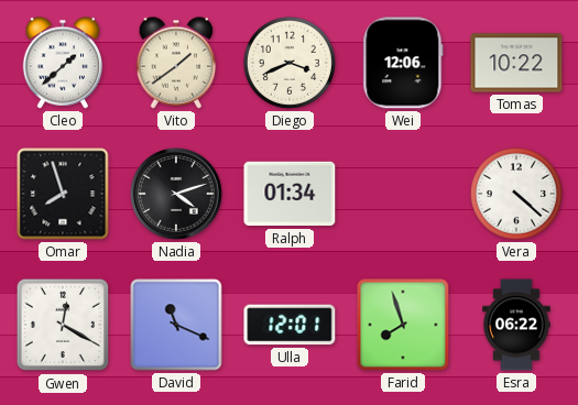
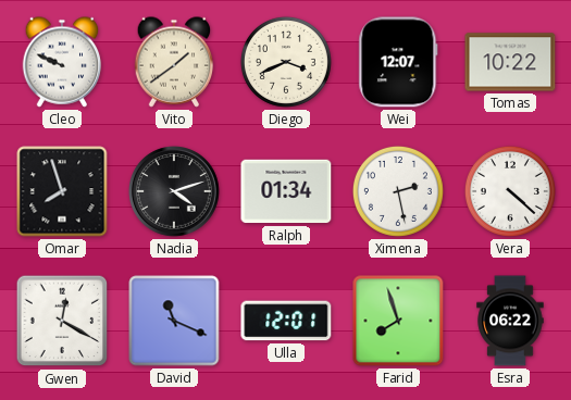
Cleo: 1:38 -> 9:49
Wei: 12:06 -> 12:07
Ximena: none -> 2:28
